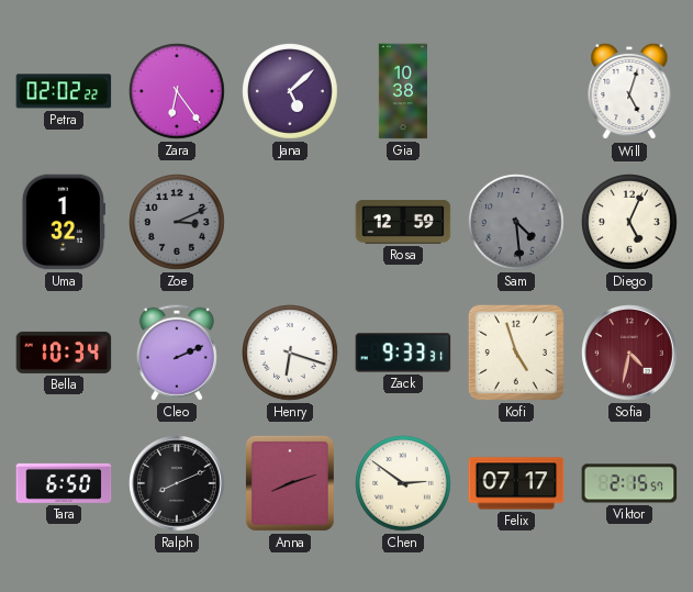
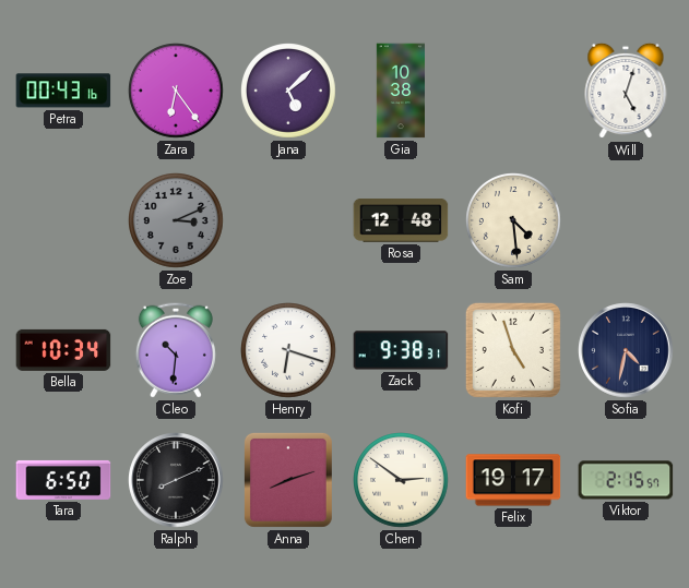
Petra: 02:02 -> 00:43
Uma: 1:32 -> none
Rosa: 12:59 -> 12:48
Sam dial: grey -> cream
Diego: 5:04 -> none
Cleo: 2:11 -> 10:31
Zack: 9:33 -> 9:38
Sofia dial: burgundy -> navy
Felix: 07:17 -> 19:17
